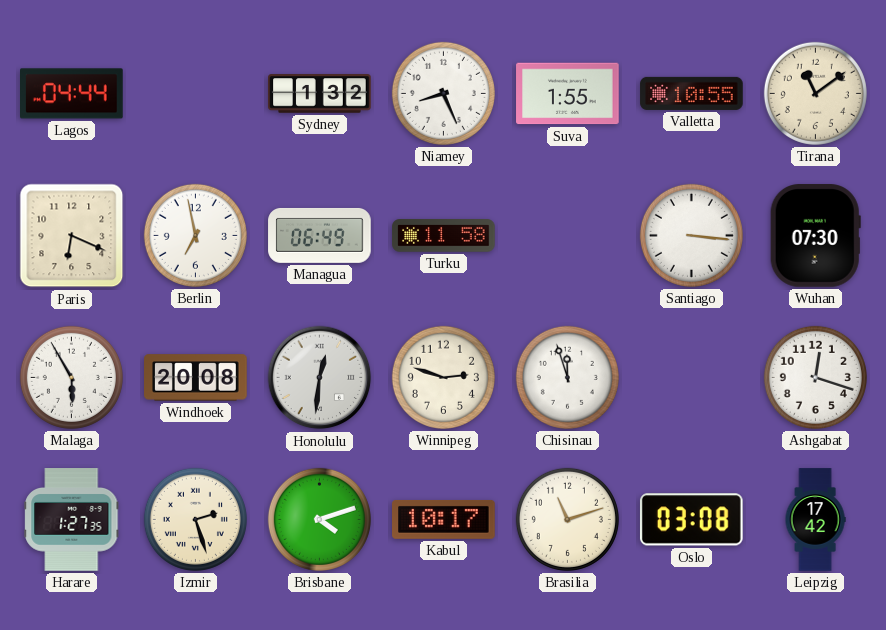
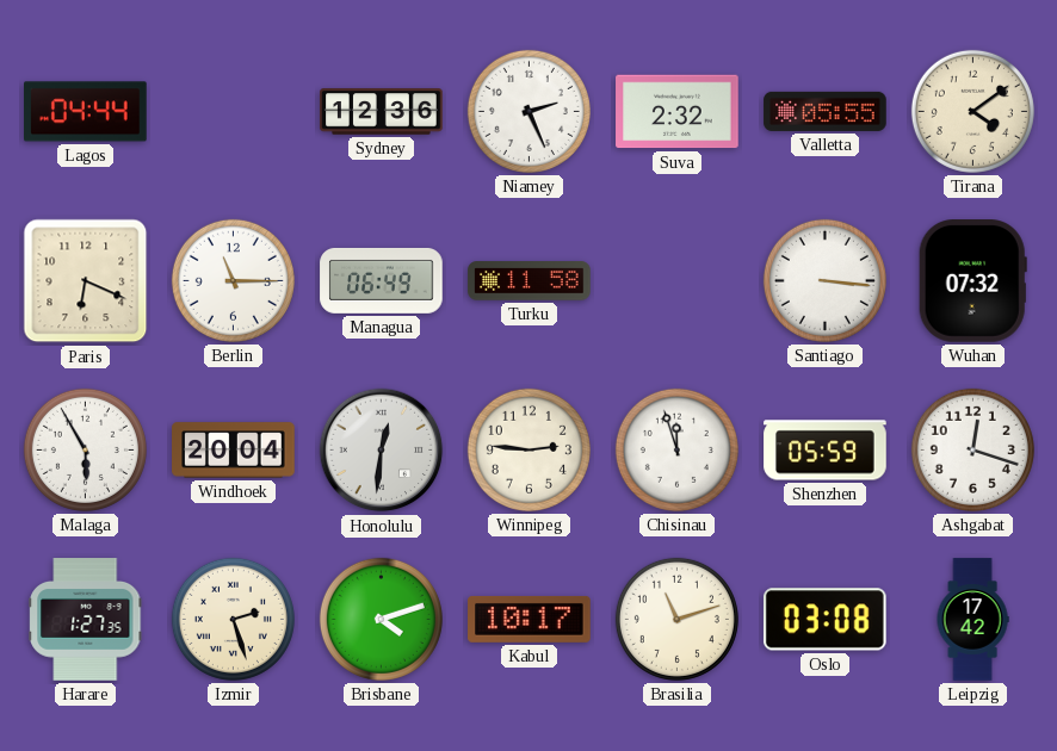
Sydney: 1:32 -> 12:36
Niamey: 8:26 -> 2:26
Suva: 1:55 -> 2:32
Valletta: 10:55 -> 05:55
Tirana: 11:09 -> 4:09
Berlin: 6:58 -> 11:15
Wuhan: 07:30 -> 07:32
Windhoek: 20:08 -> 20:04
Winnipeg: 2:48 -> 2:46
Shenzhen: none -> 05:59
